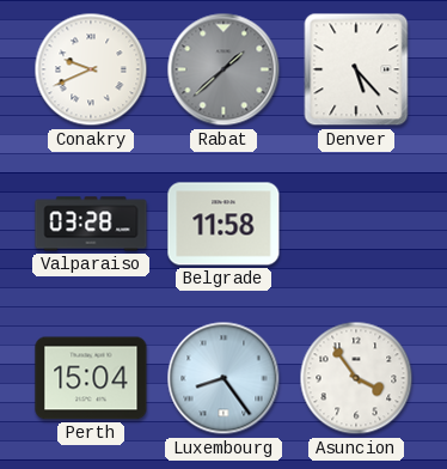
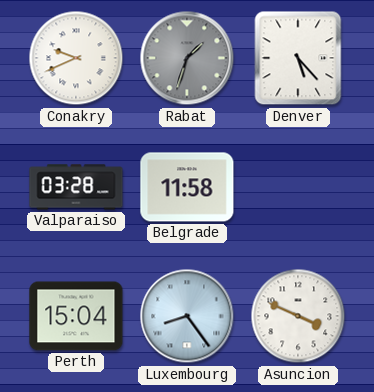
Rabat: 1:38 -> 1:33
Asuncion: 3:54 -> 3:49
